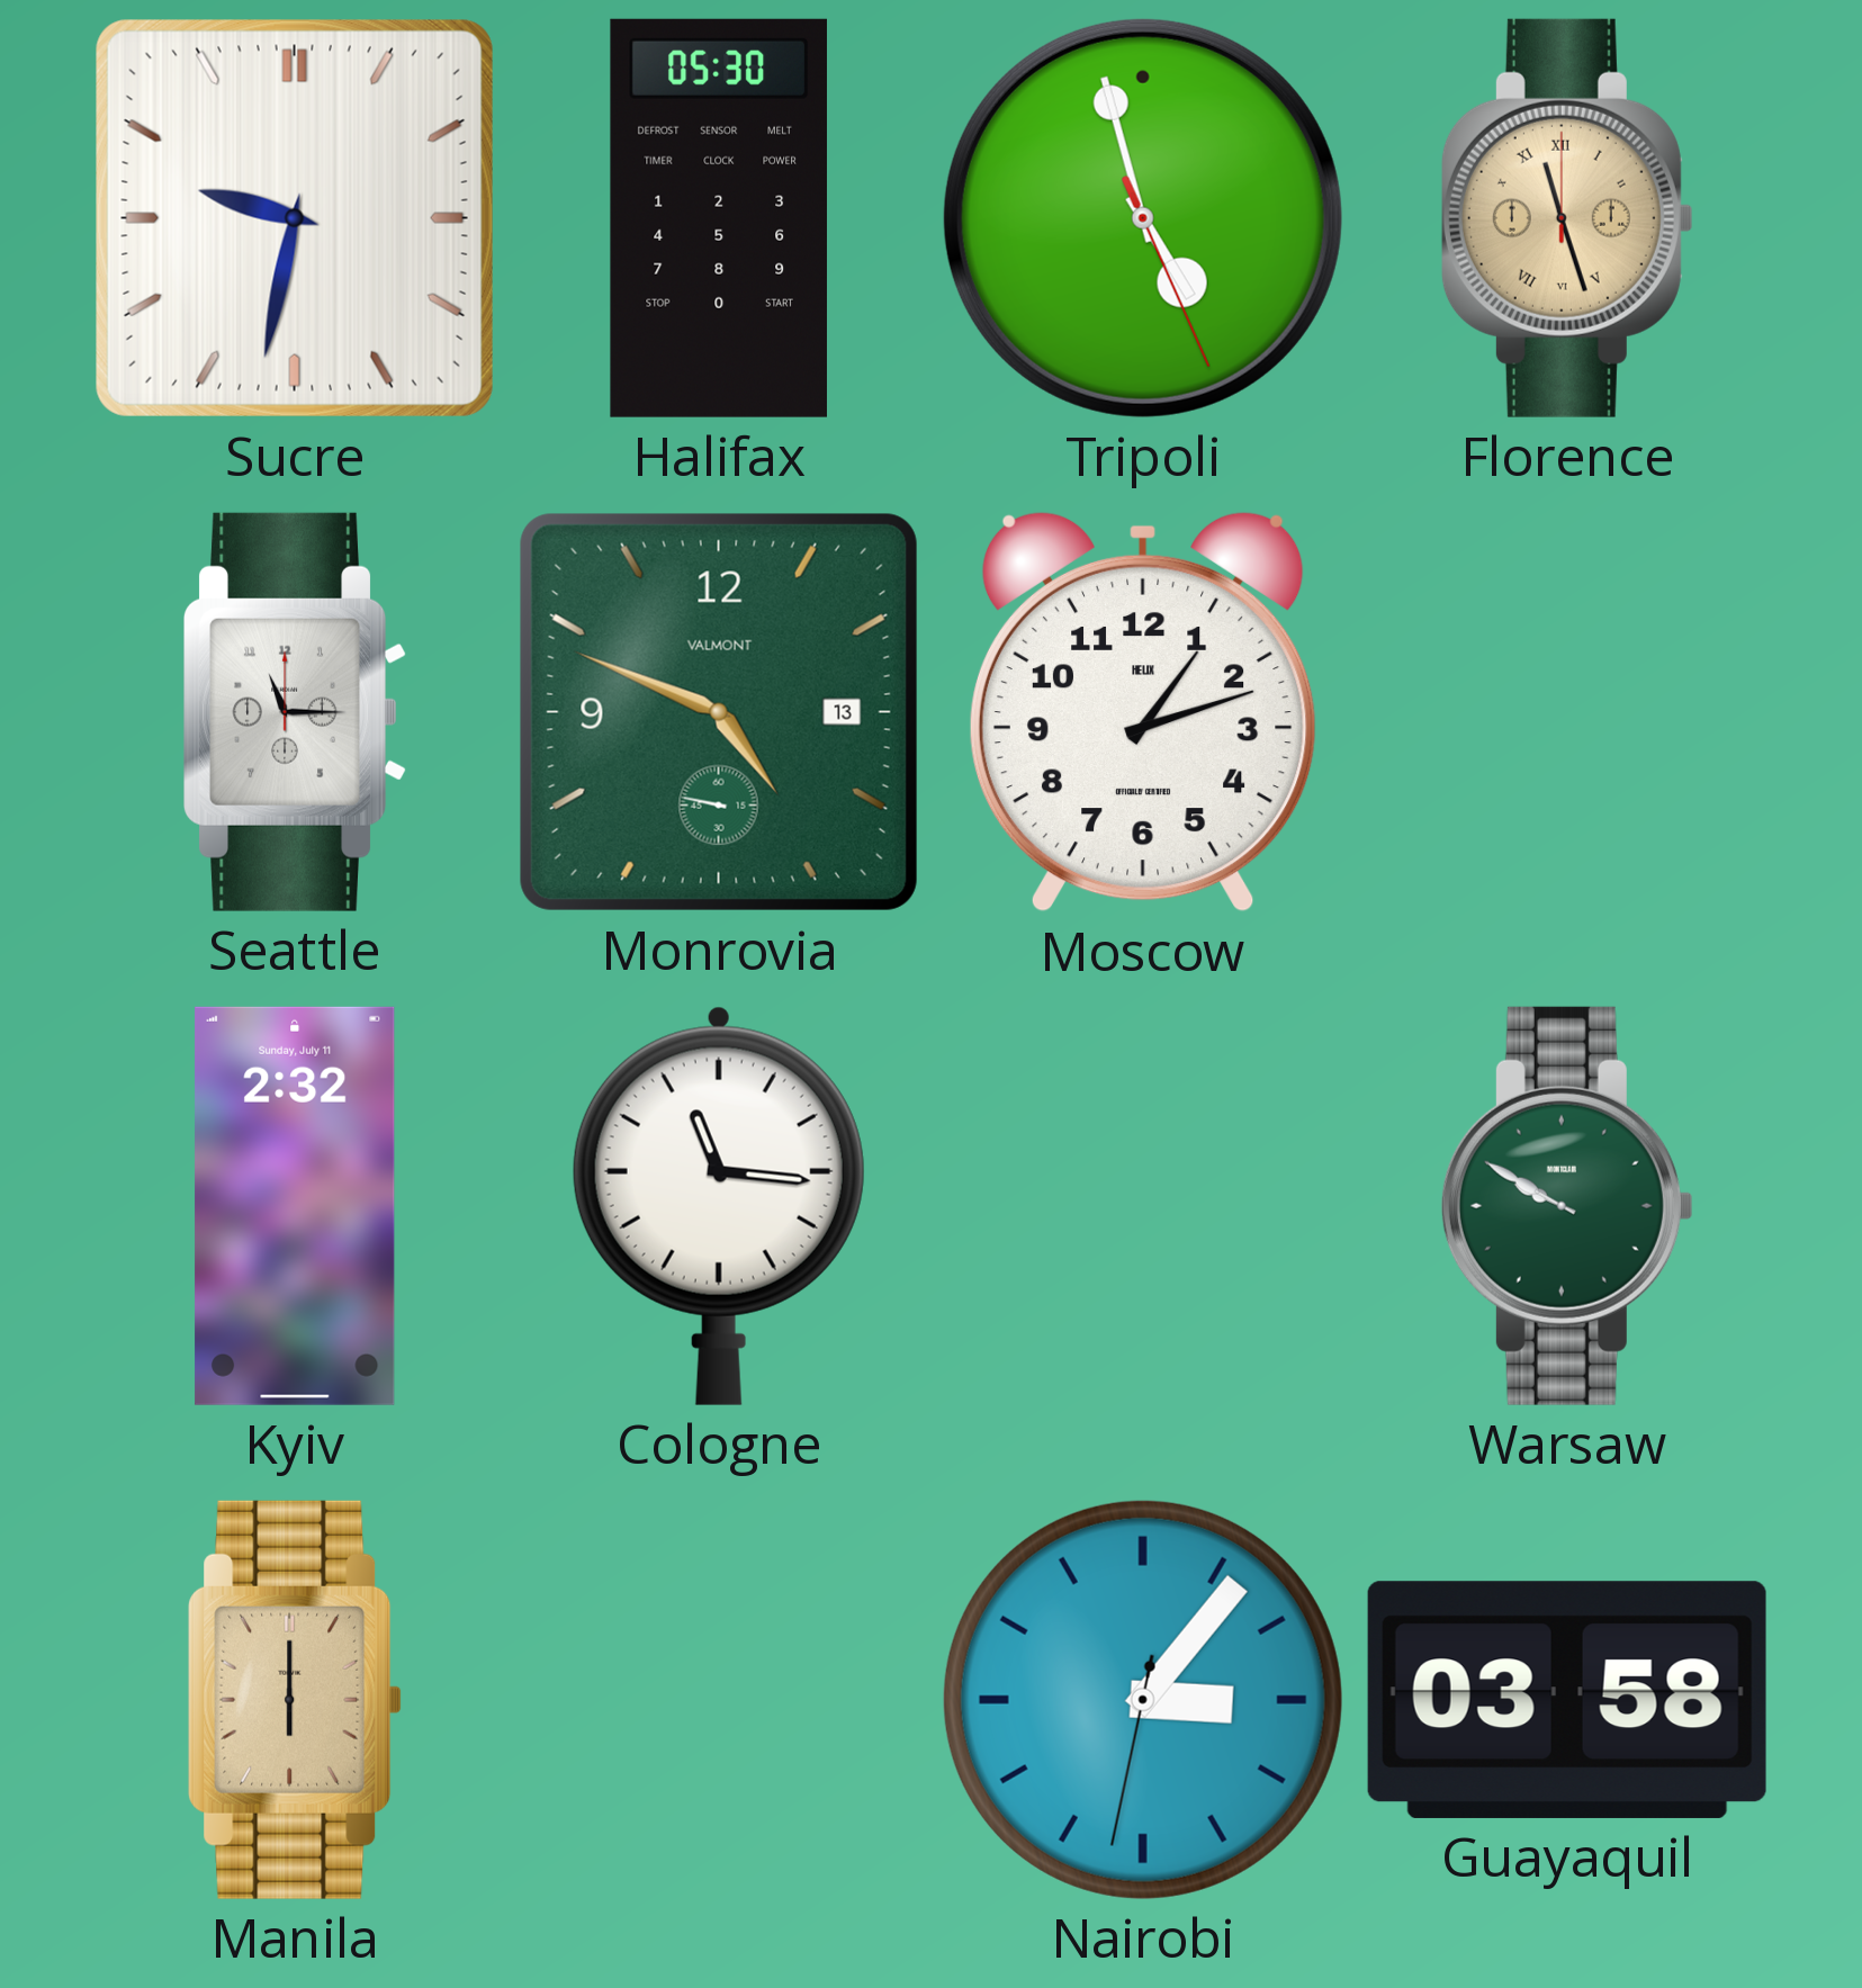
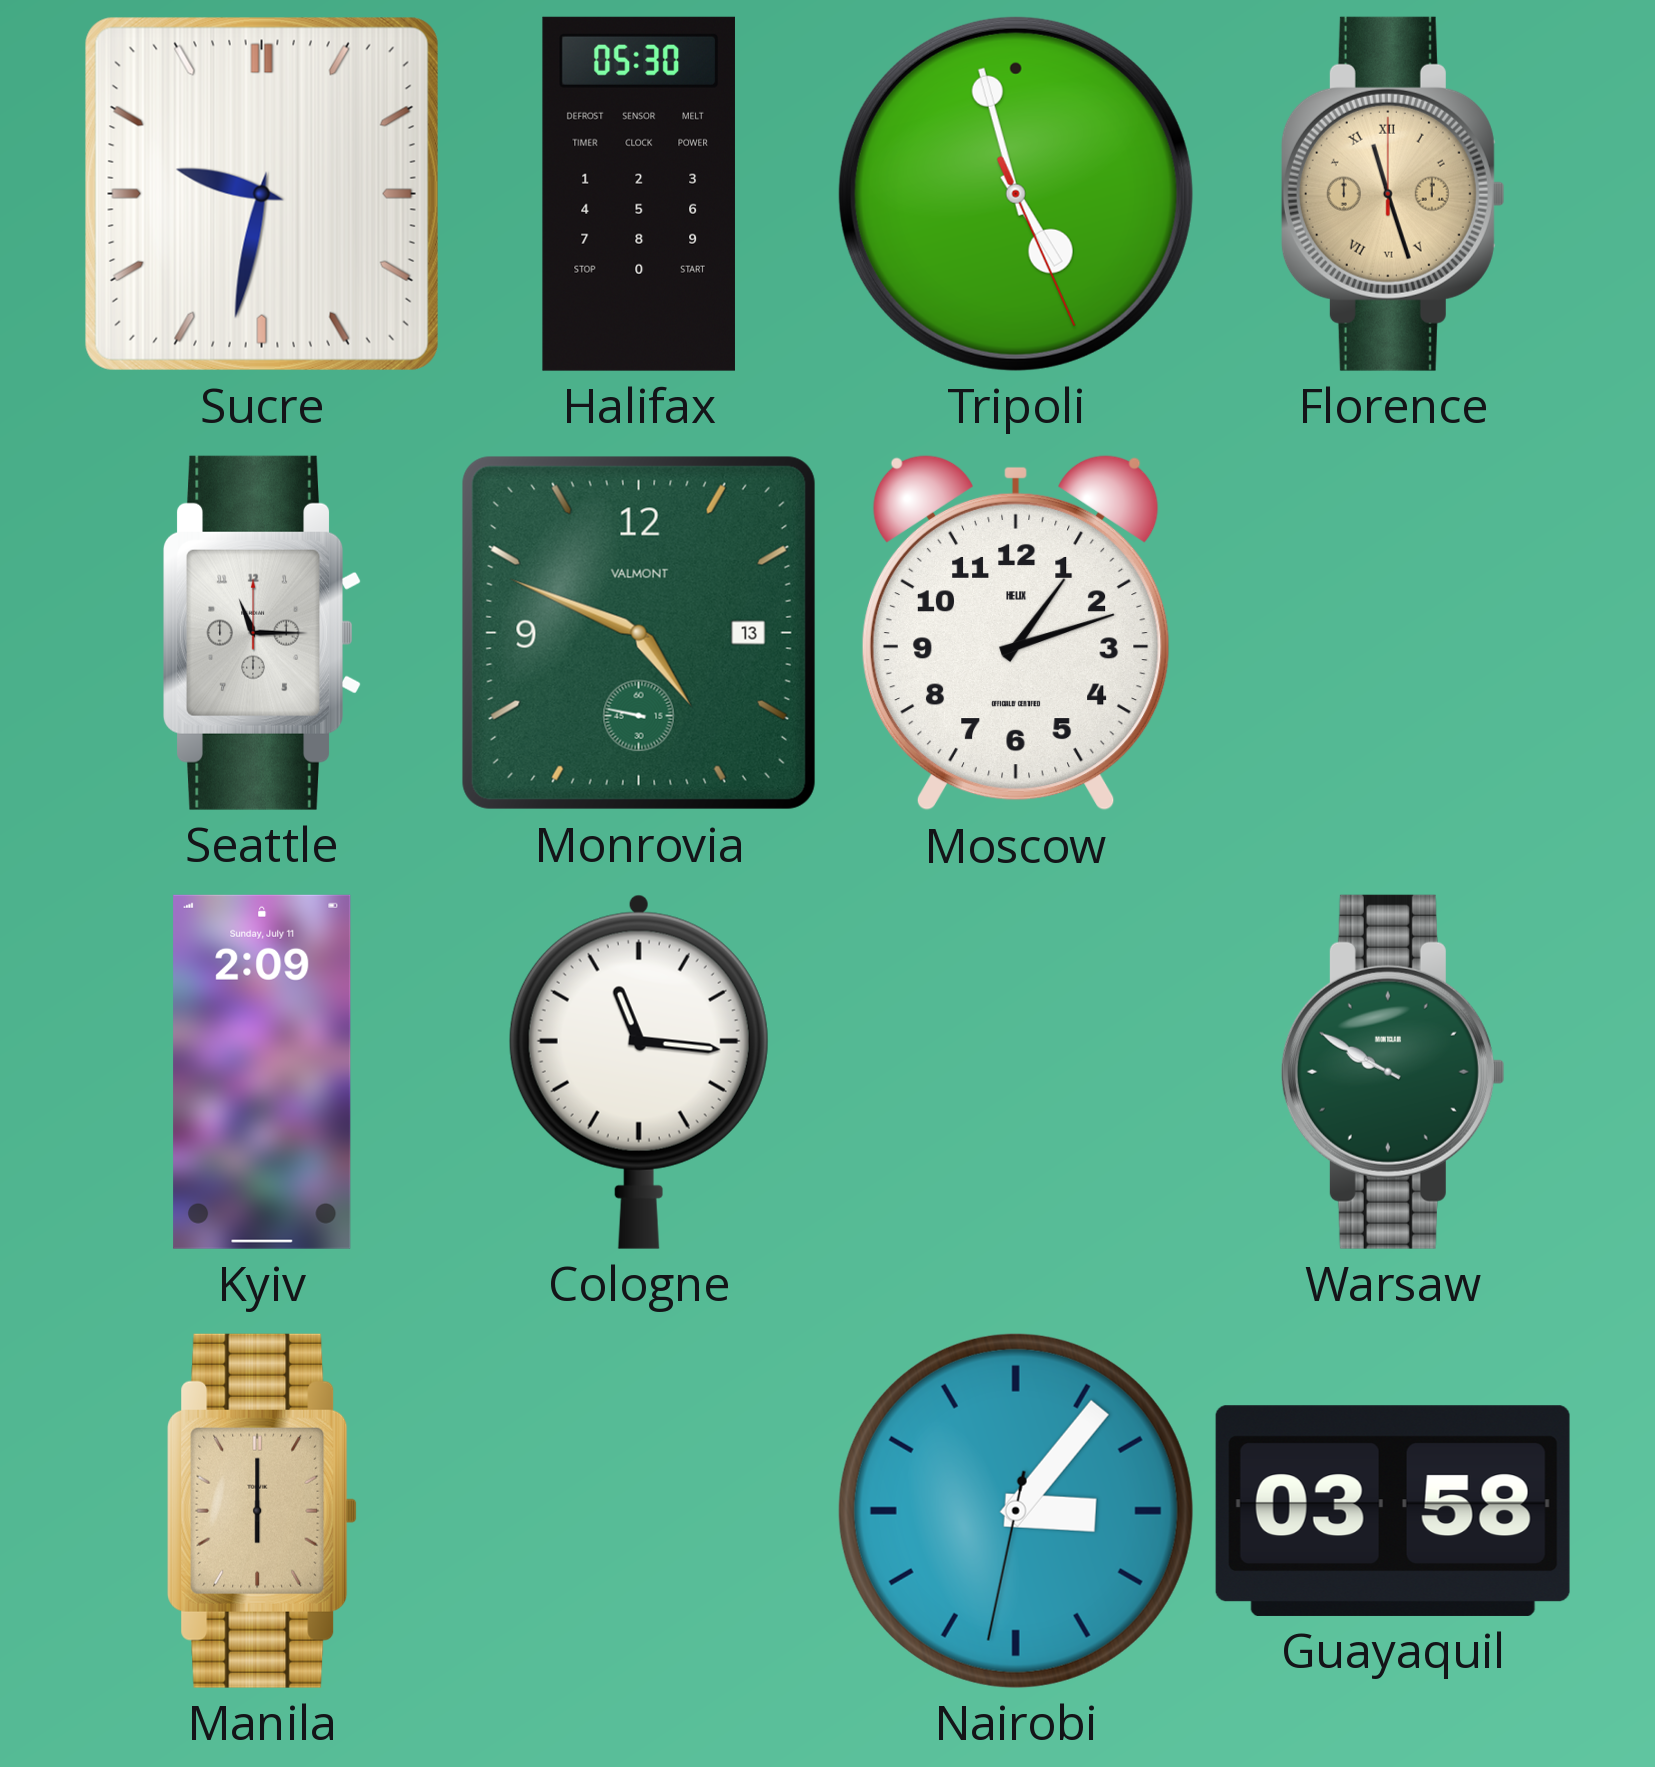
Kyiv: 2:32 -> 2:09
